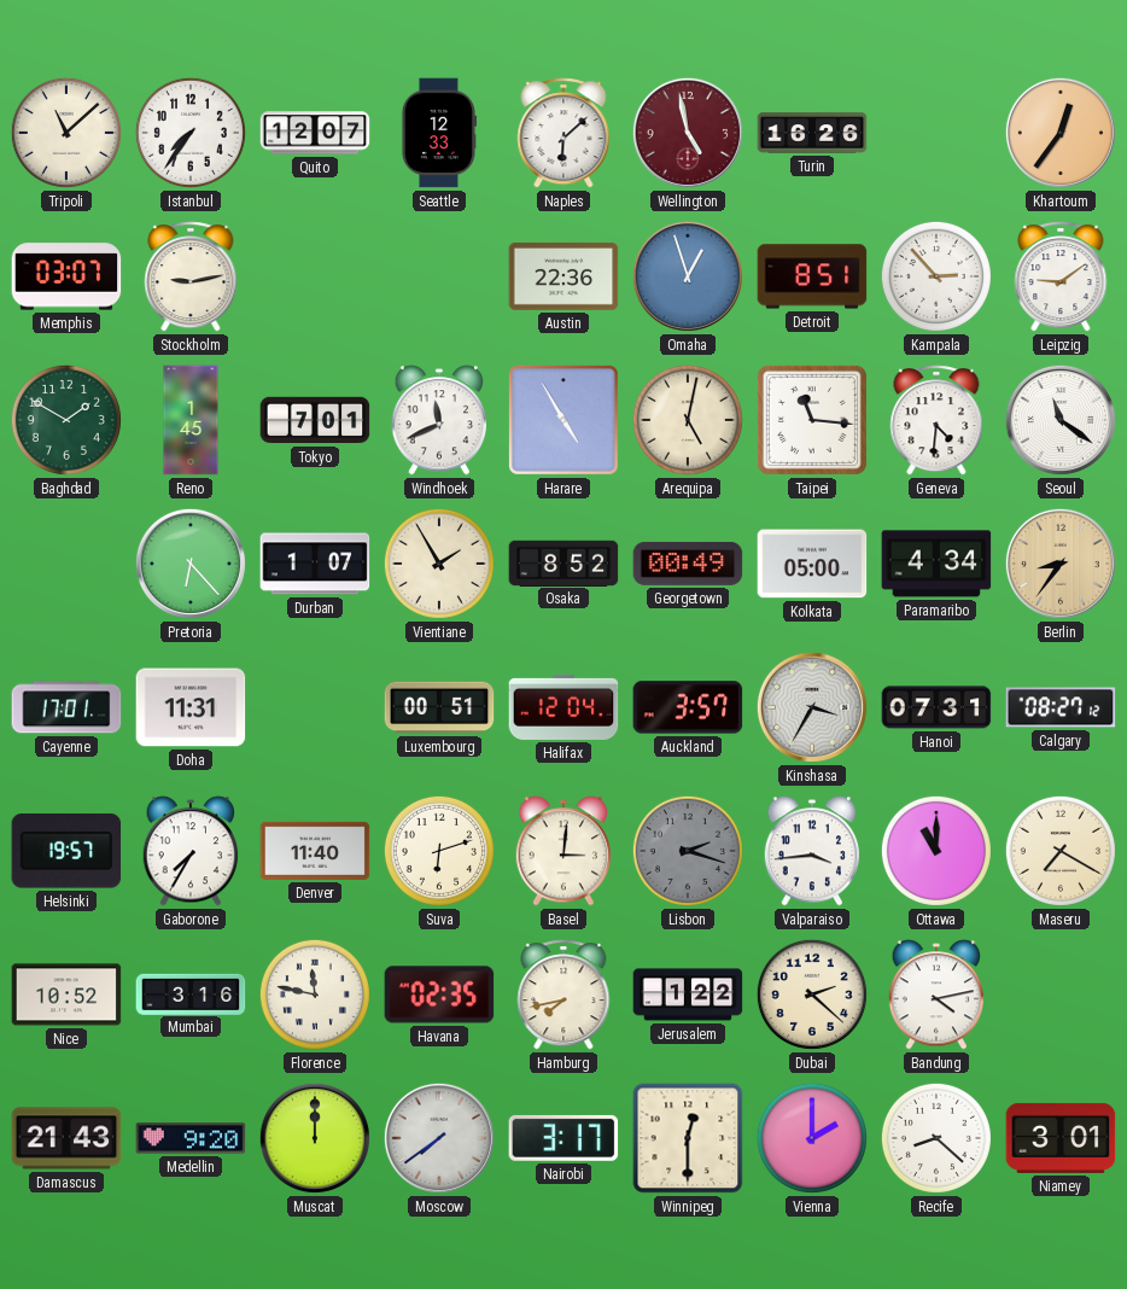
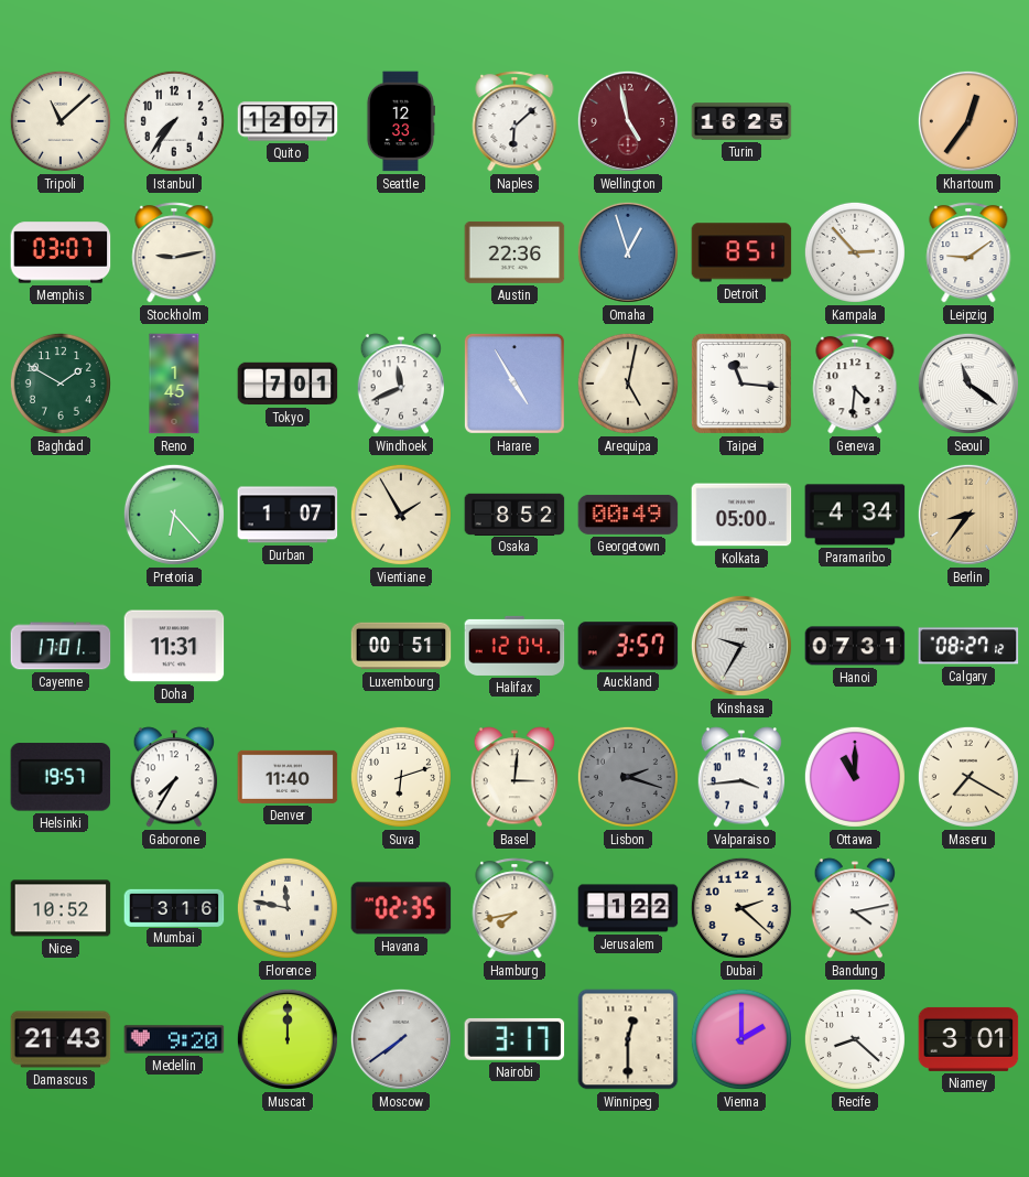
Turin: 16:26 -> 16:25
Kinshasa: 3:35 -> 9:35
